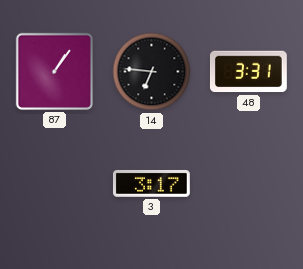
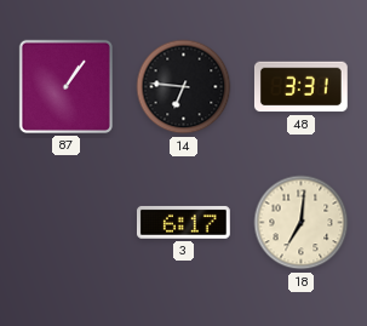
3: 3:17 -> 6:17
18: none -> 7:01
